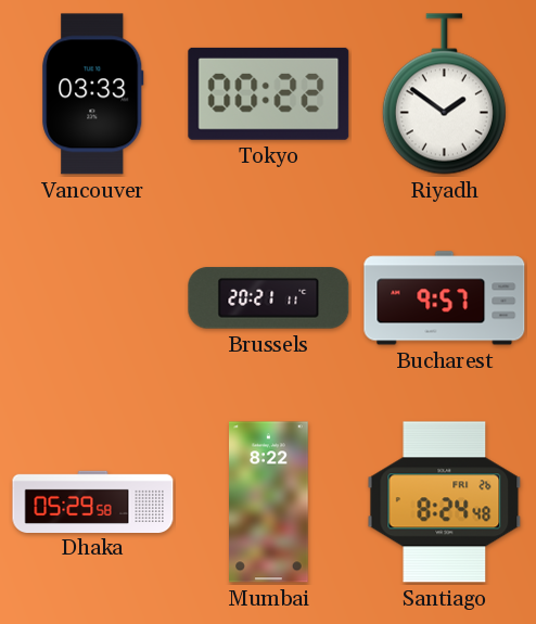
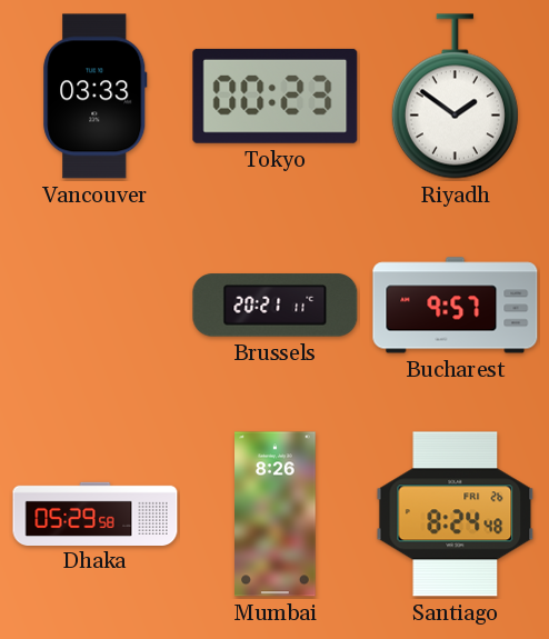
Tokyo: 00:22 -> 00:23
Mumbai: 8:22 -> 8:26
